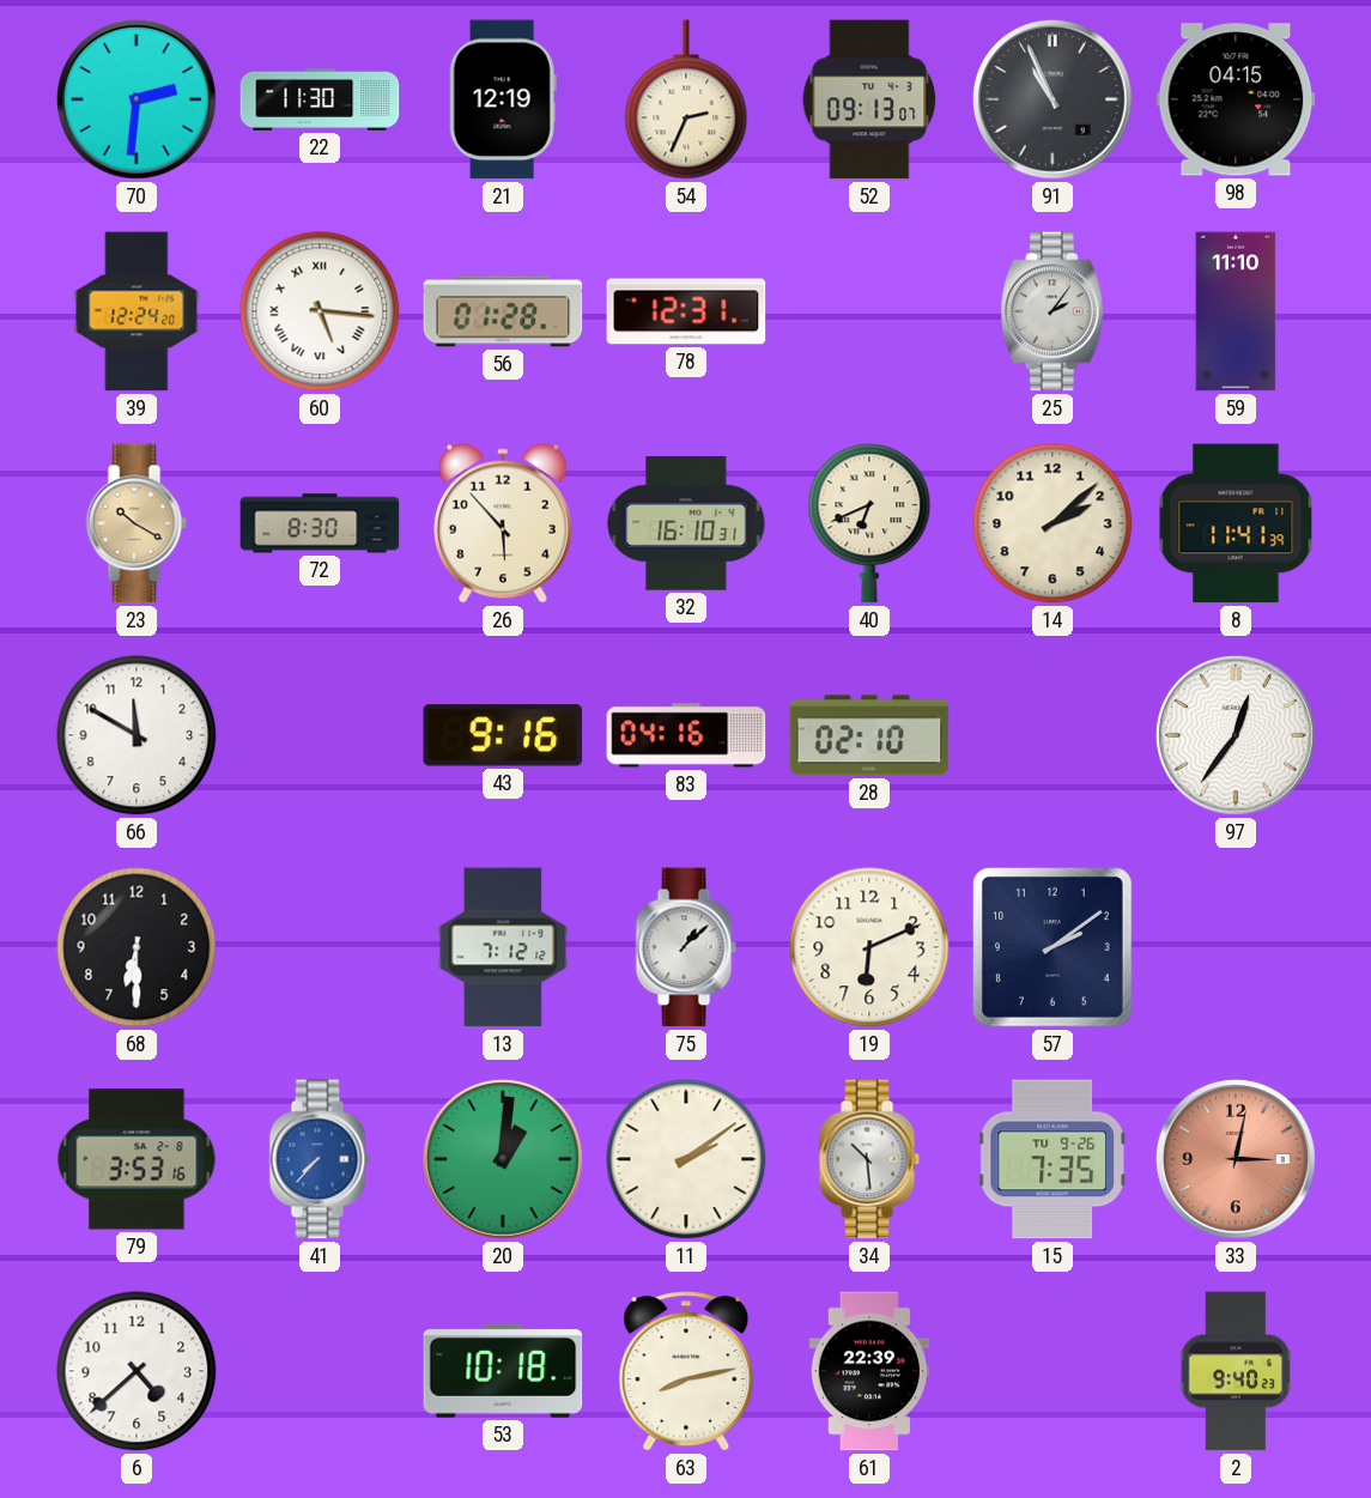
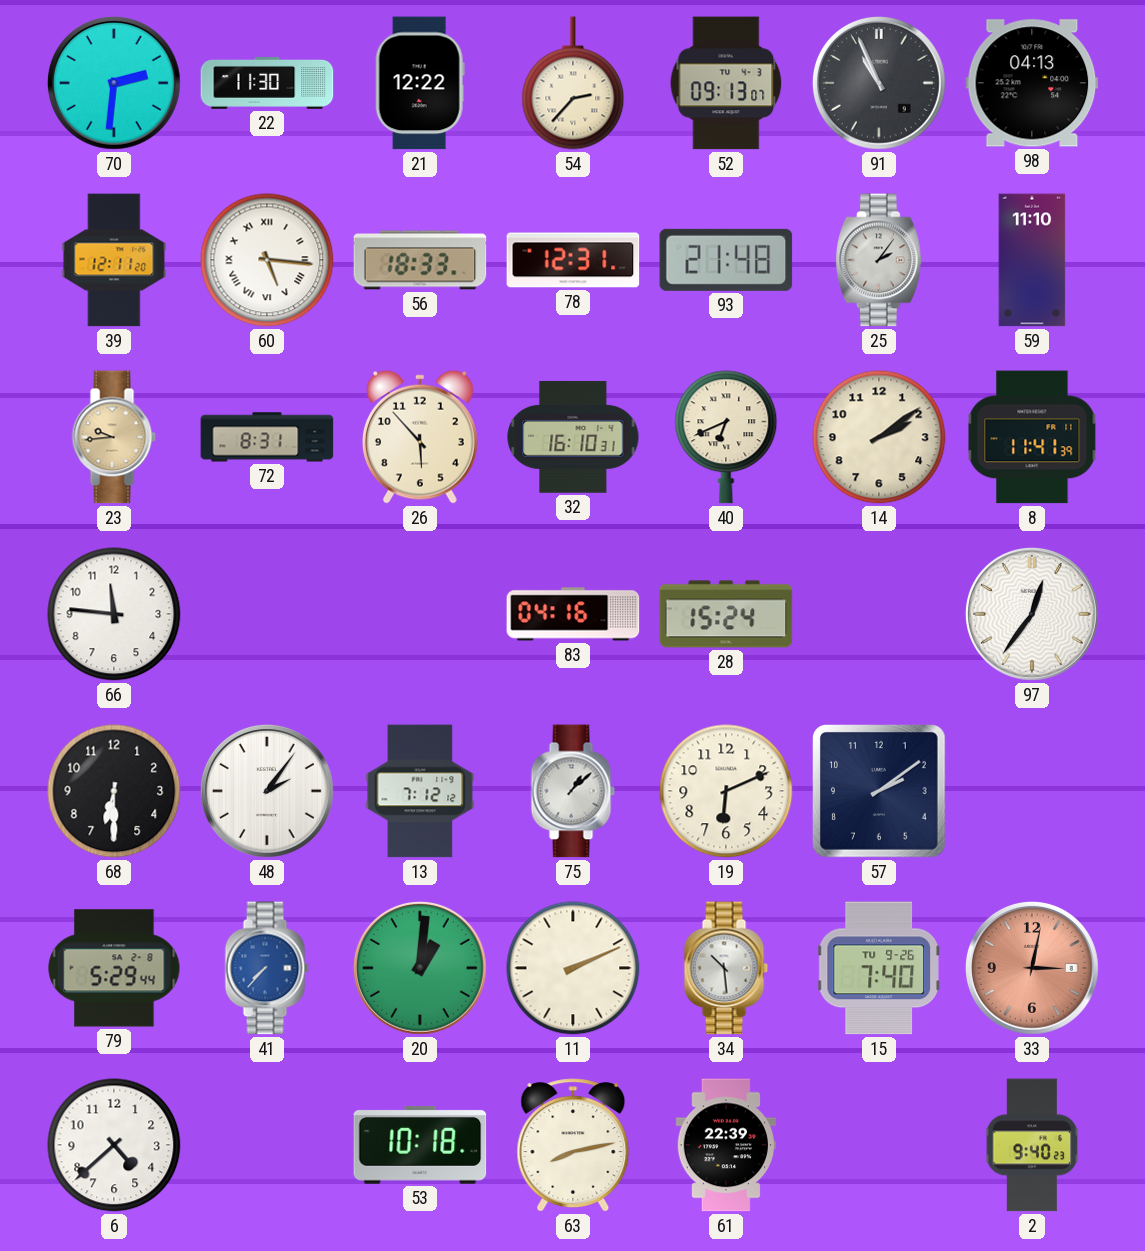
21: 12:19 -> 12:22
54: 2:34 -> 2:37
98: 04:15 -> 04:13
39: 12:24 -> 12:11
56: 01:28 -> 18:33
93: none -> 21:48
23: 10:20 -> 9:44
72: 8:30 -> 8:31
14: 2:08 -> 2:09
66: 11:50 -> 11:46
43: 9:16 -> none
28: 02:10 -> 15:24
48: none -> 2:06
79: 3:53 -> 5:29
11: 2:09 -> 2:11
15: 7:35 -> 7:40
